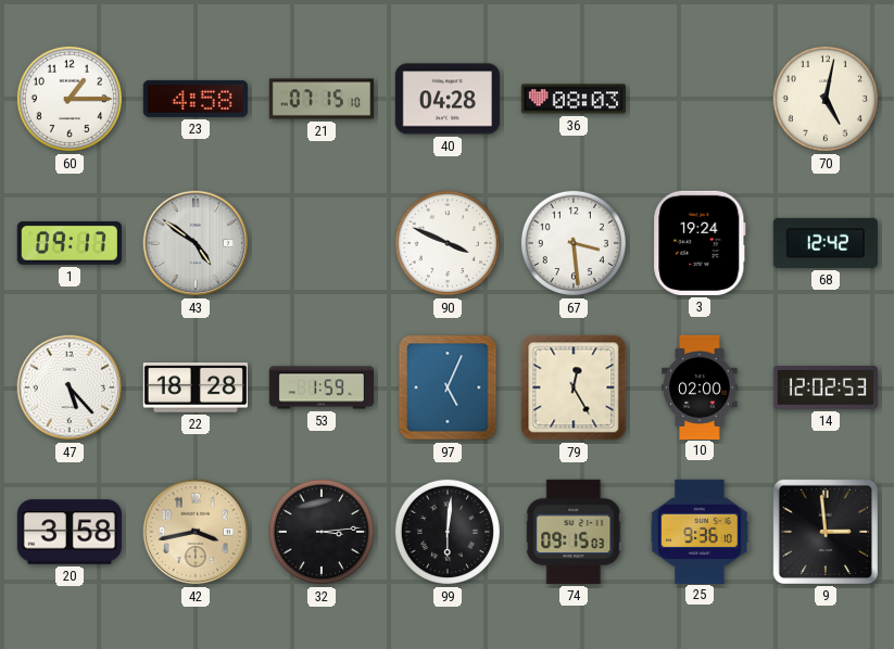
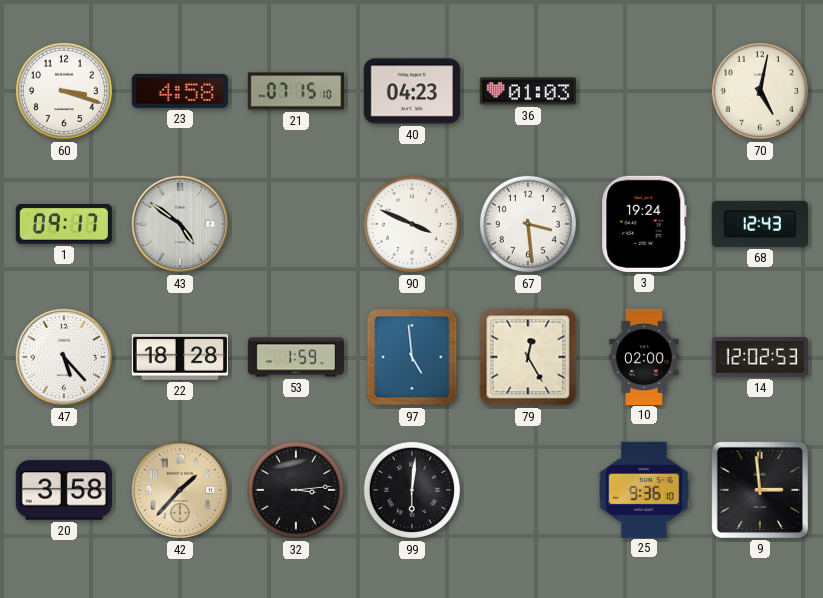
60: 1:15 -> 3:18
40: 04:28 -> 04:23
36: 08:03 -> 01:03
68: 12:42 -> 12:43
97: 5:04 -> 4:59
42: 3:43 -> 1:37
74: 09:15 -> none
